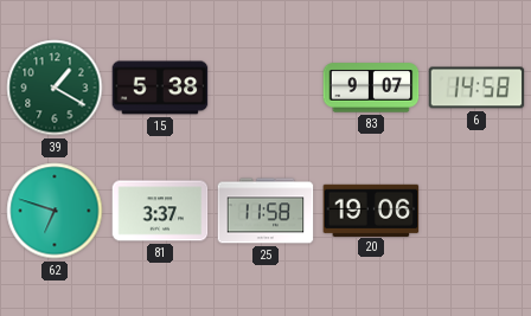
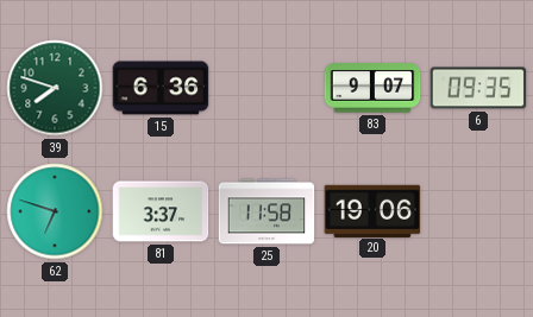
39: 1:20 -> 7:48
15: 5:38 -> 6:36
6: 14:58 -> 09:35
